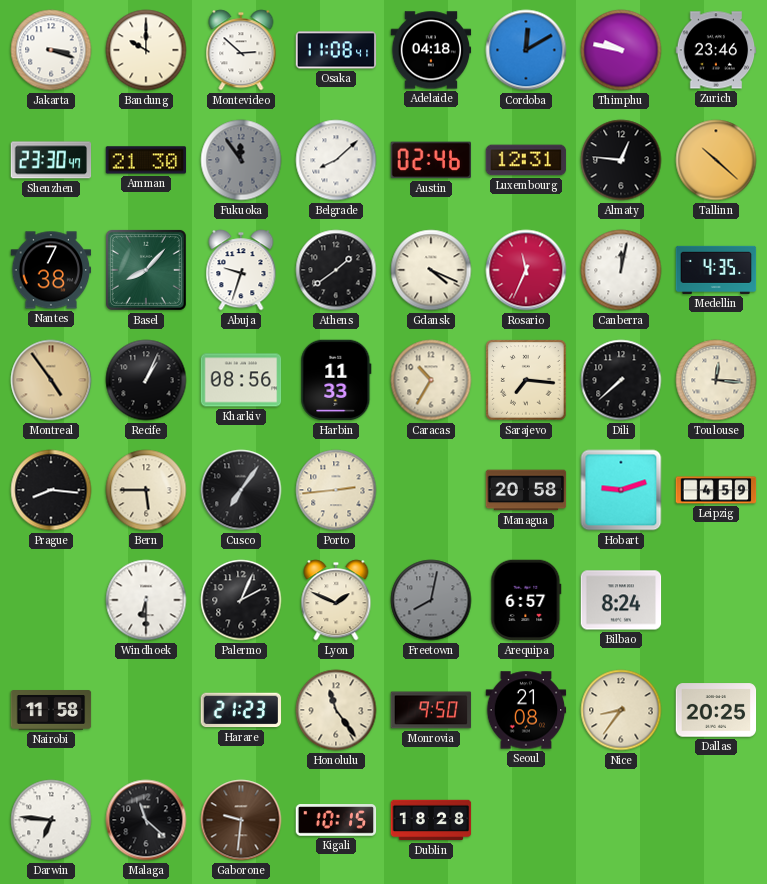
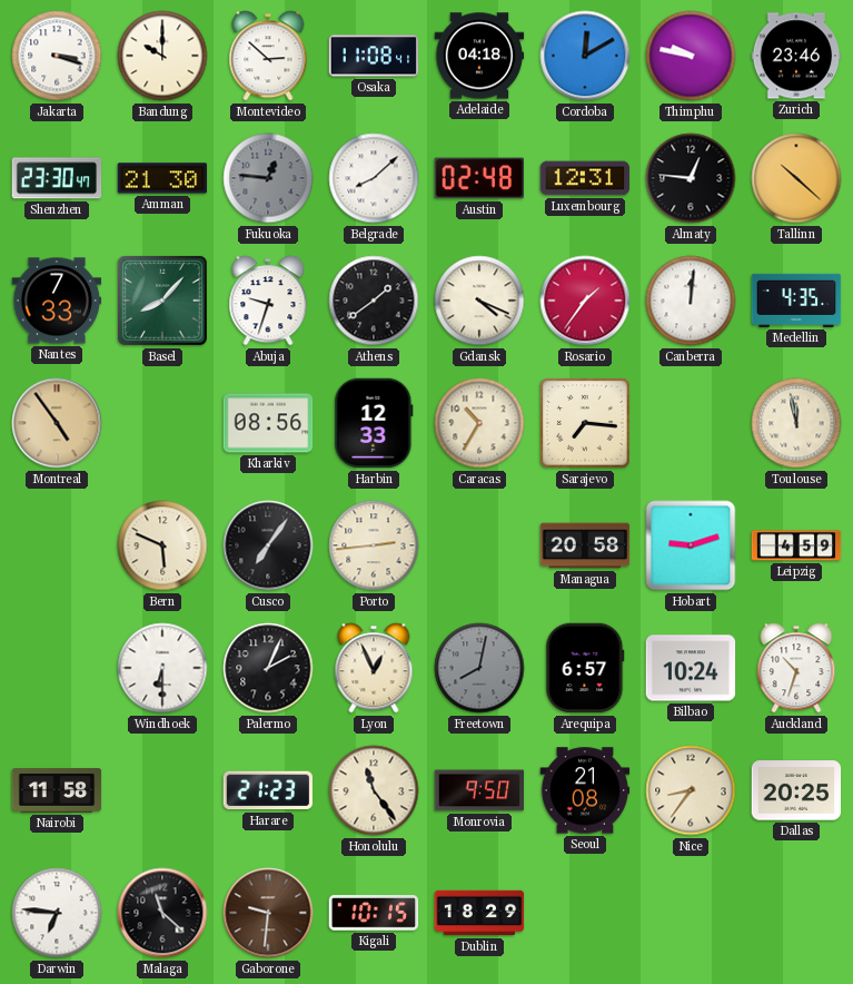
Fukuoka: 11:54 -> 12:46
Austin: 02:46 -> 02:48
Nantes: 7:38 -> 7:33
Rosario: 11:34 -> 1:36
Canberra: 12:02 -> 12:01
Recife: 1:04 -> none
Harbin: 11:33 -> 12:33
Dili: 7:38 -> none
Toulouse: 12:16 -> 11:58
Prague: 8:16 -> none
Bern: 5:45 -> 5:49
Lyon: 1:49 -> 12:56
Bilbao: 8:24 -> 10:24
Auckland: none -> 10:33
Dublin: 18:28 -> 18:29
